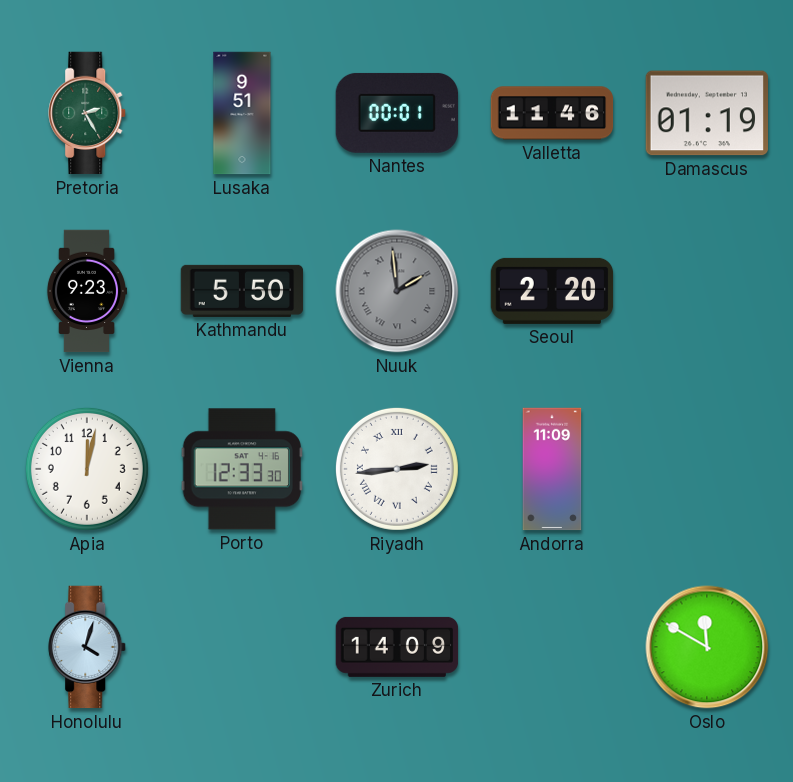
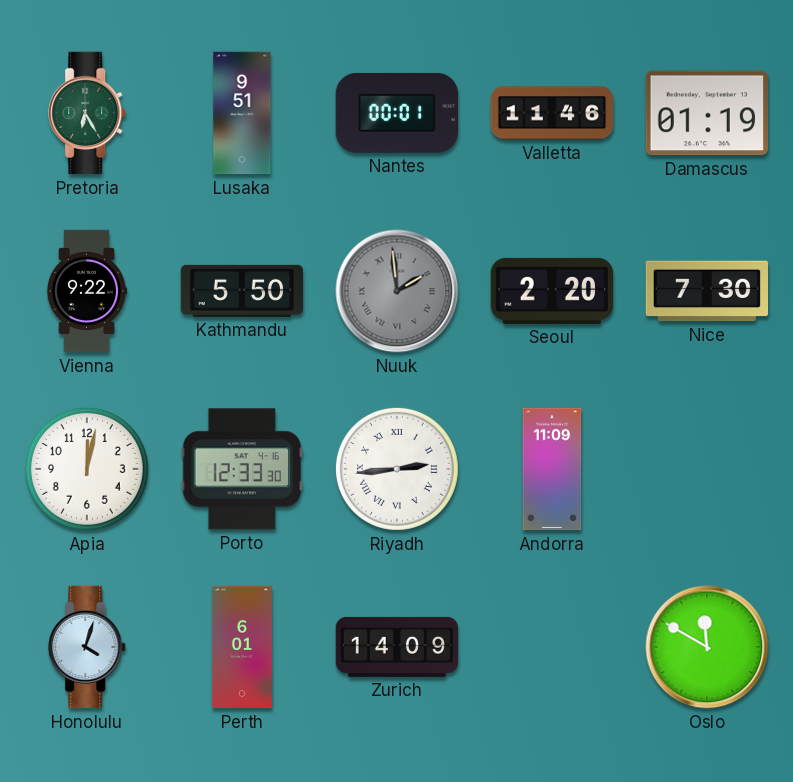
Pretoria: 2:25 -> 6:25
Vienna: 9:23 -> 9:22
Nice: none -> 7:30
Perth: none -> 6:01
